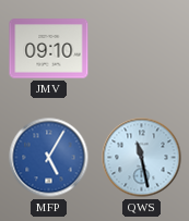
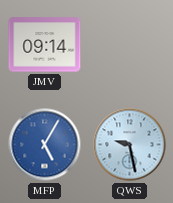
JMV: 09:10 -> 09:14
QWS: 11:28 -> 9:28
